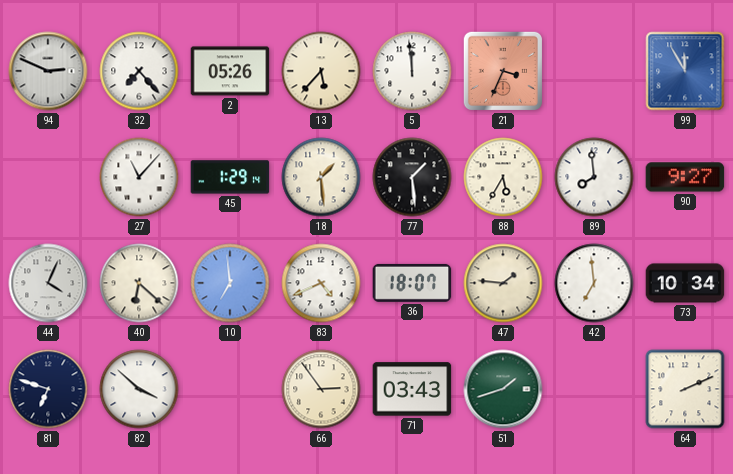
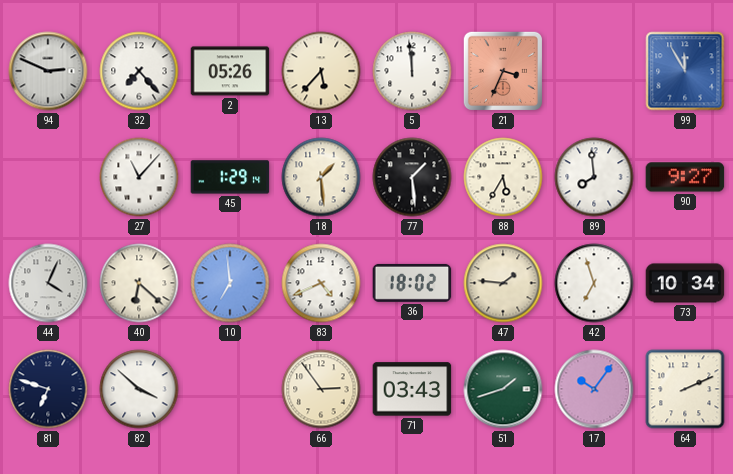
36: 18:07 -> 18:02
42: 6:59 -> 6:57
17: none -> 10:06
